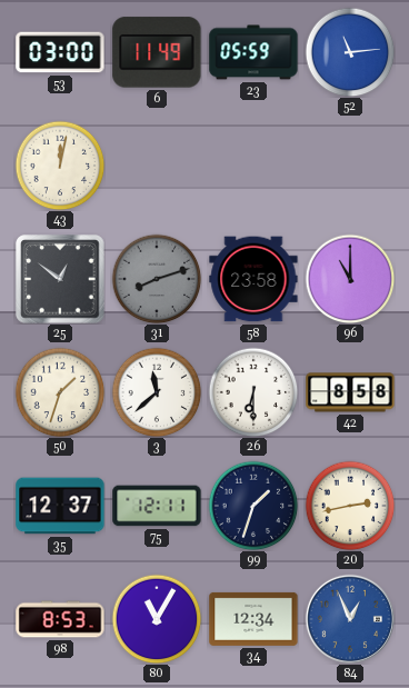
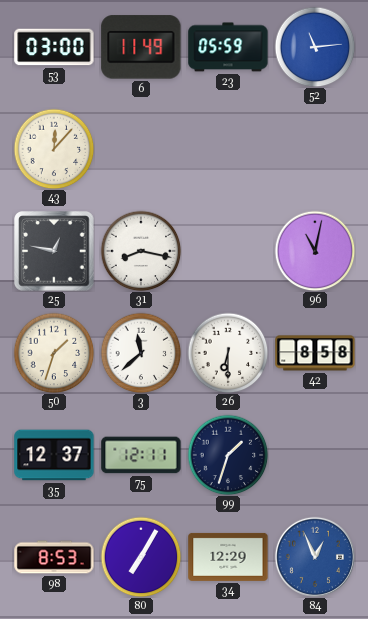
43: 12:02 -> 12:07
25: 12:51 -> 12:47
31: 8:12 -> 8:17
31 dial: grey -> white
58: 23:58 -> none
96: 11:00 -> 11:02
20: 2:43 -> none
80: 11:05 -> 7:05
34: 12:34 -> 12:29
